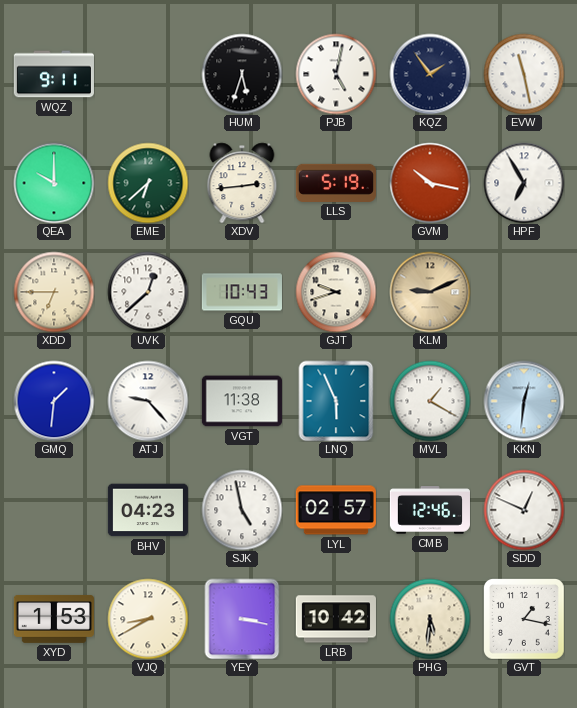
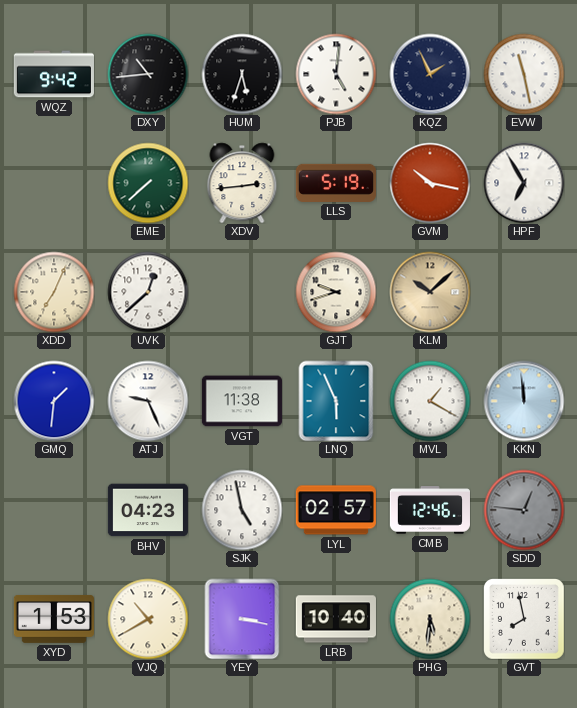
WQZ: 9:11 -> 9:42
DXY: none -> 10:44
PJB: 5:02 -> 5:01
KQZ: 1:54 -> 1:56
QEA: 10:00 -> none
EME: 6:38 -> 7:38
XDD: 6:45 -> 7:04
GQU: 10:43 -> none
KLM: 9:11 -> 10:08
ATJ: 9:23 -> 9:26
KKN: 12:31 -> 11:59
SDD: 12:49 -> 12:46
SDD dial: white -> grey
VJQ: 8:40 -> 10:40
LRB: 10:42 -> 10:40
GVT: 1:17 -> 7:58
